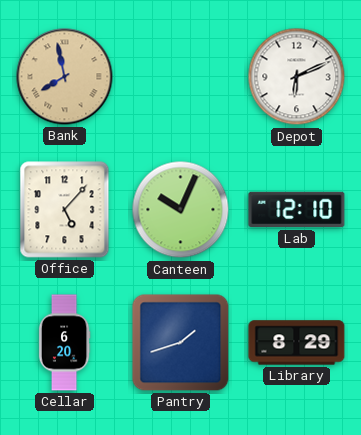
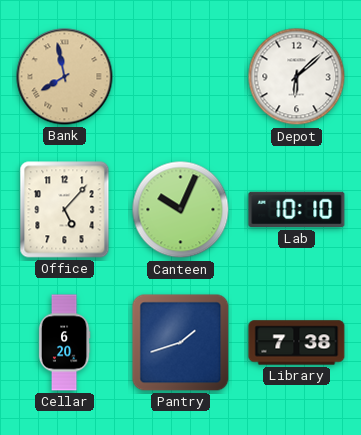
Depot: 6:11 -> 6:08
Lab: 12:10 -> 10:10
Library: 8:29 -> 7:38
